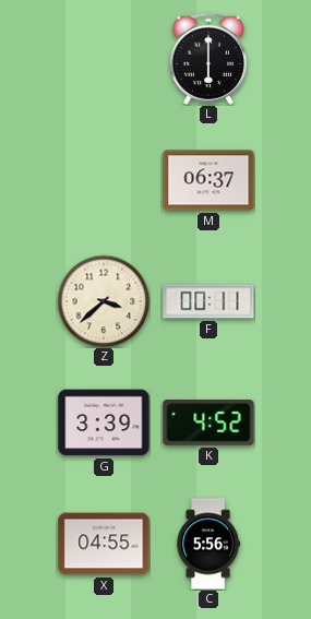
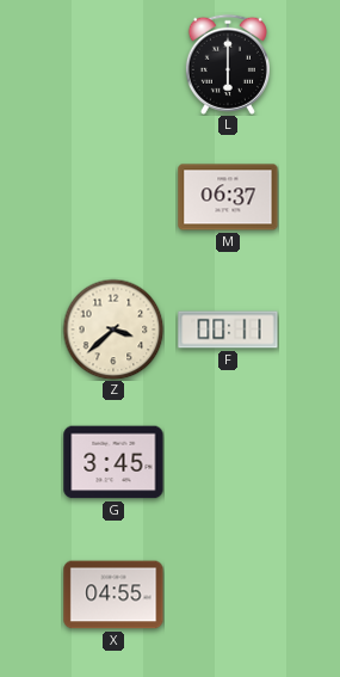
G: 3:39 -> 3:45
K: 4:52 -> none
C: 5:56 -> none
